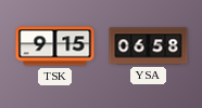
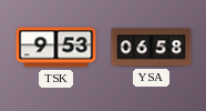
TSK: 9:15 -> 9:53
